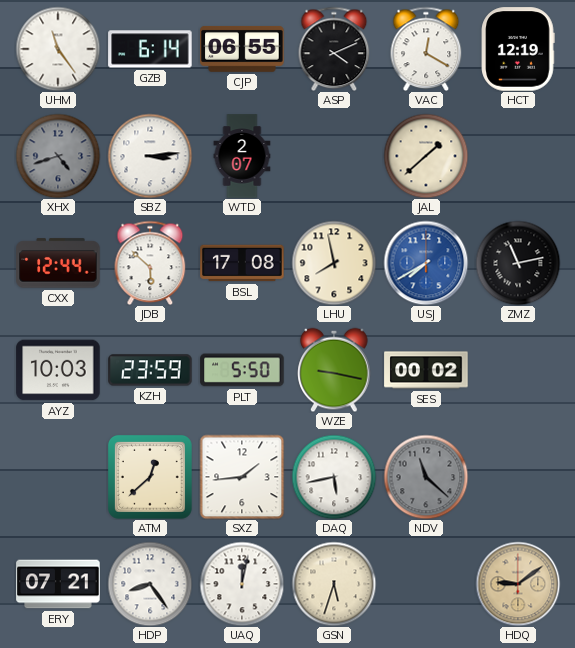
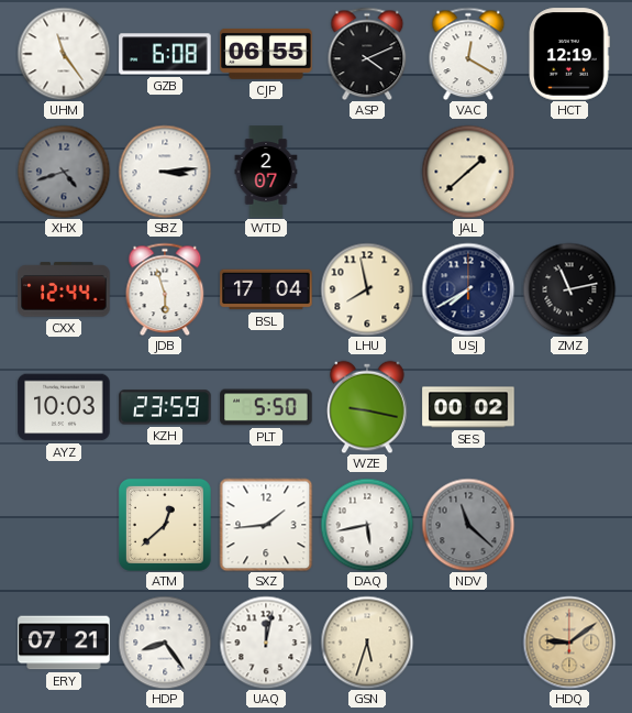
GZB: 6:14 -> 6:08
JDB: 5:52 -> 5:57
BSL: 17:08 -> 17:04
USJ dial: blue -> navy
